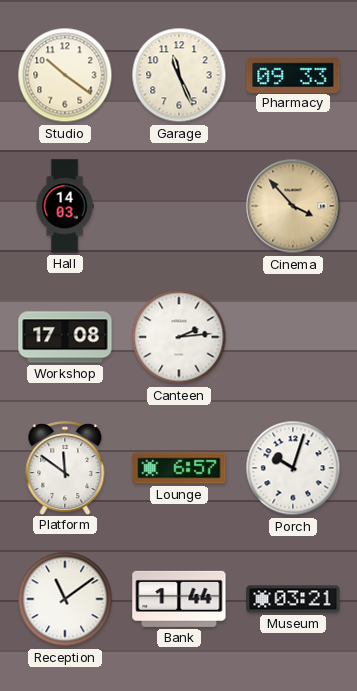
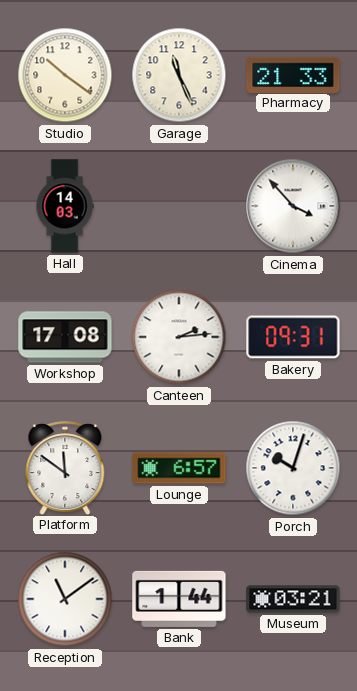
Pharmacy: 09:33 -> 21:33
Cinema dial: champagne -> white
Bakery: none -> 09:31
